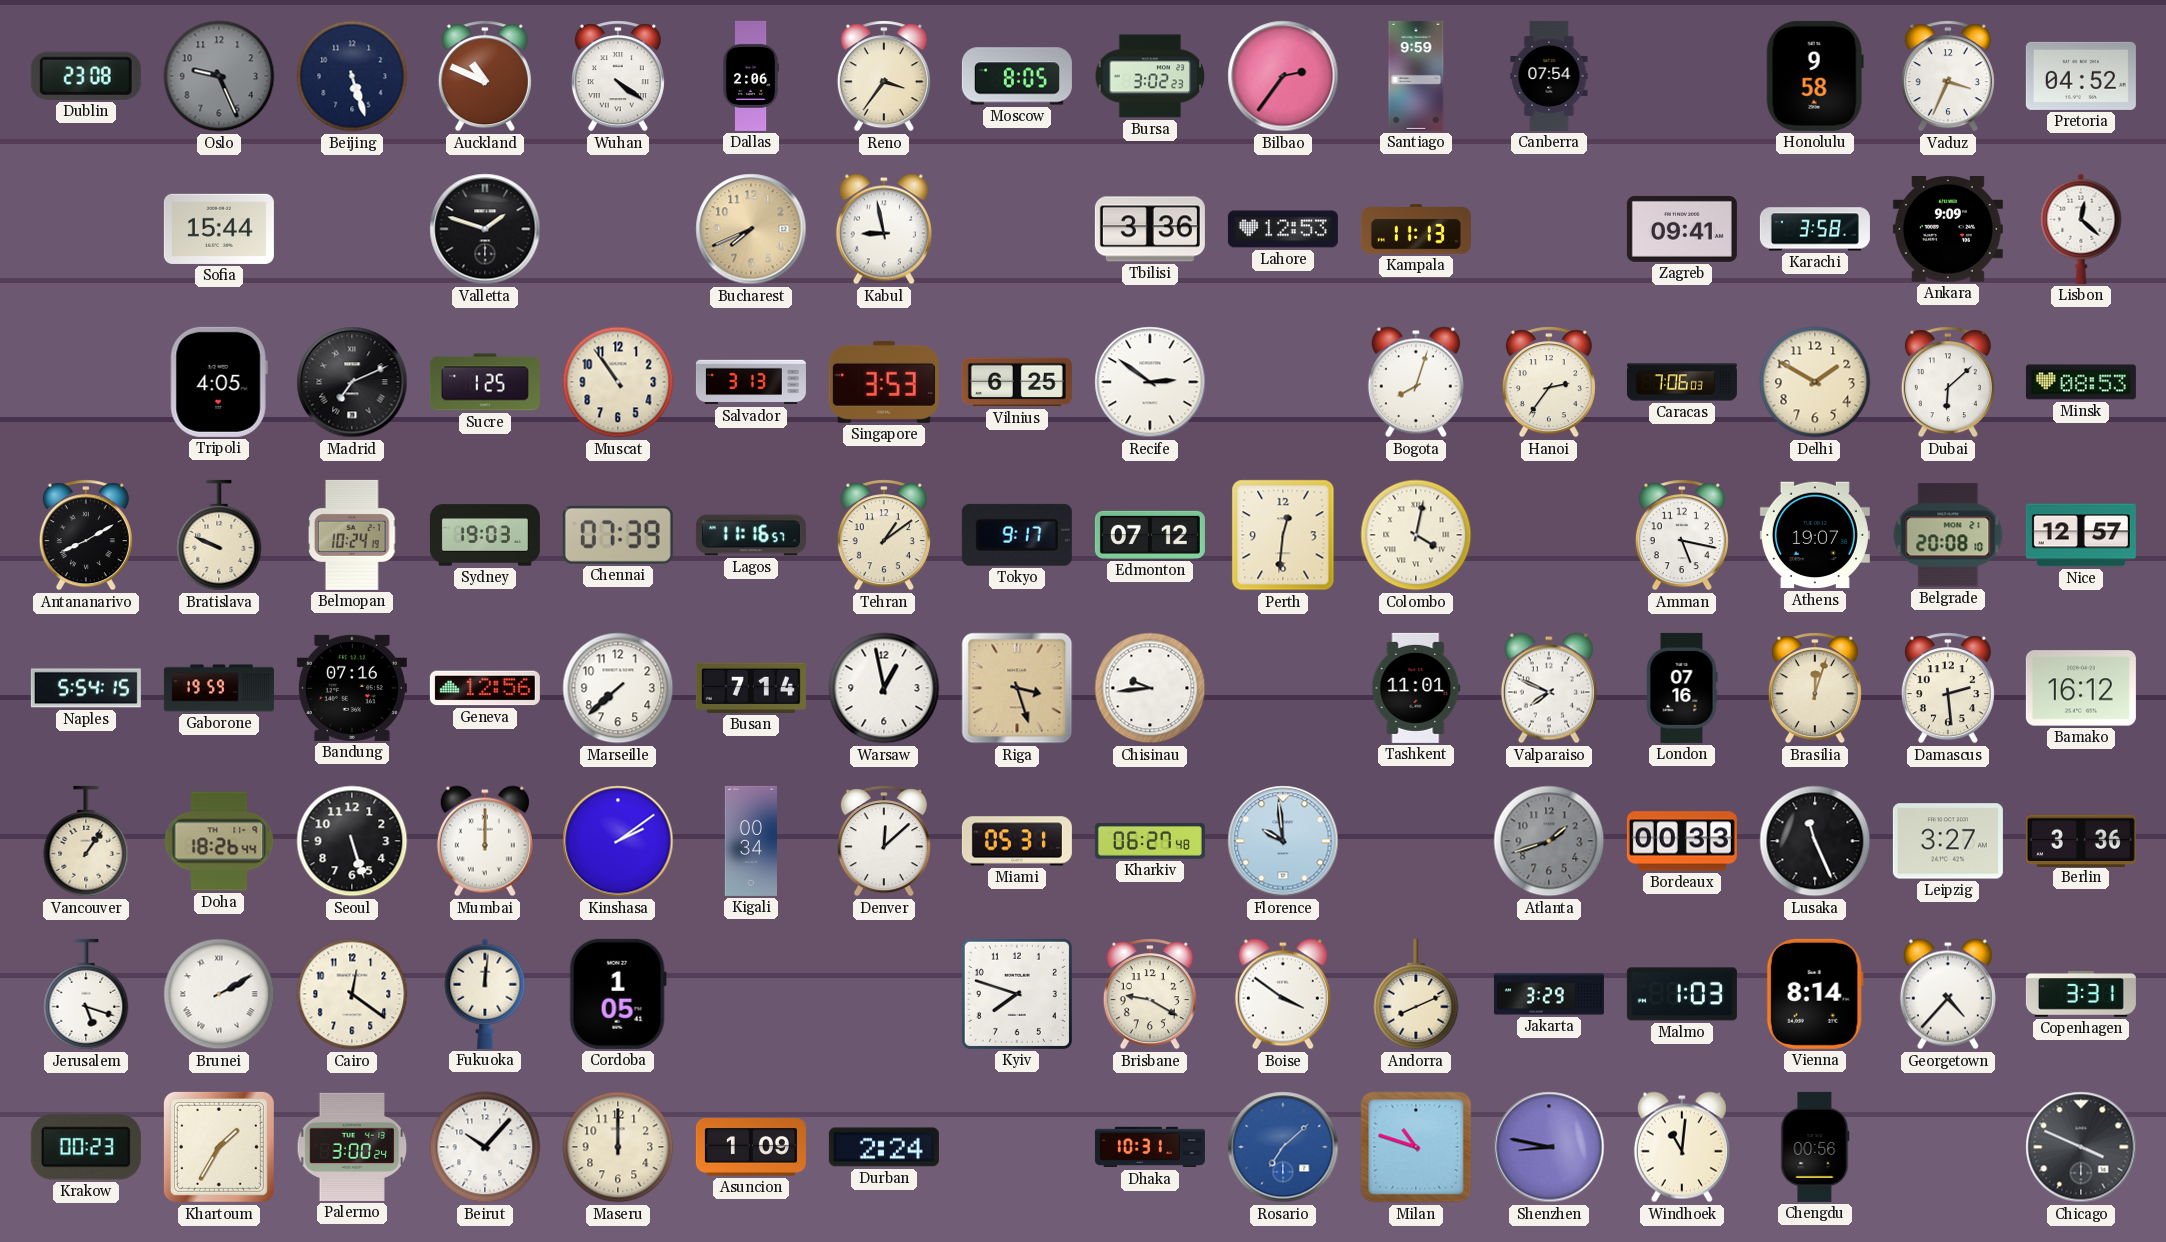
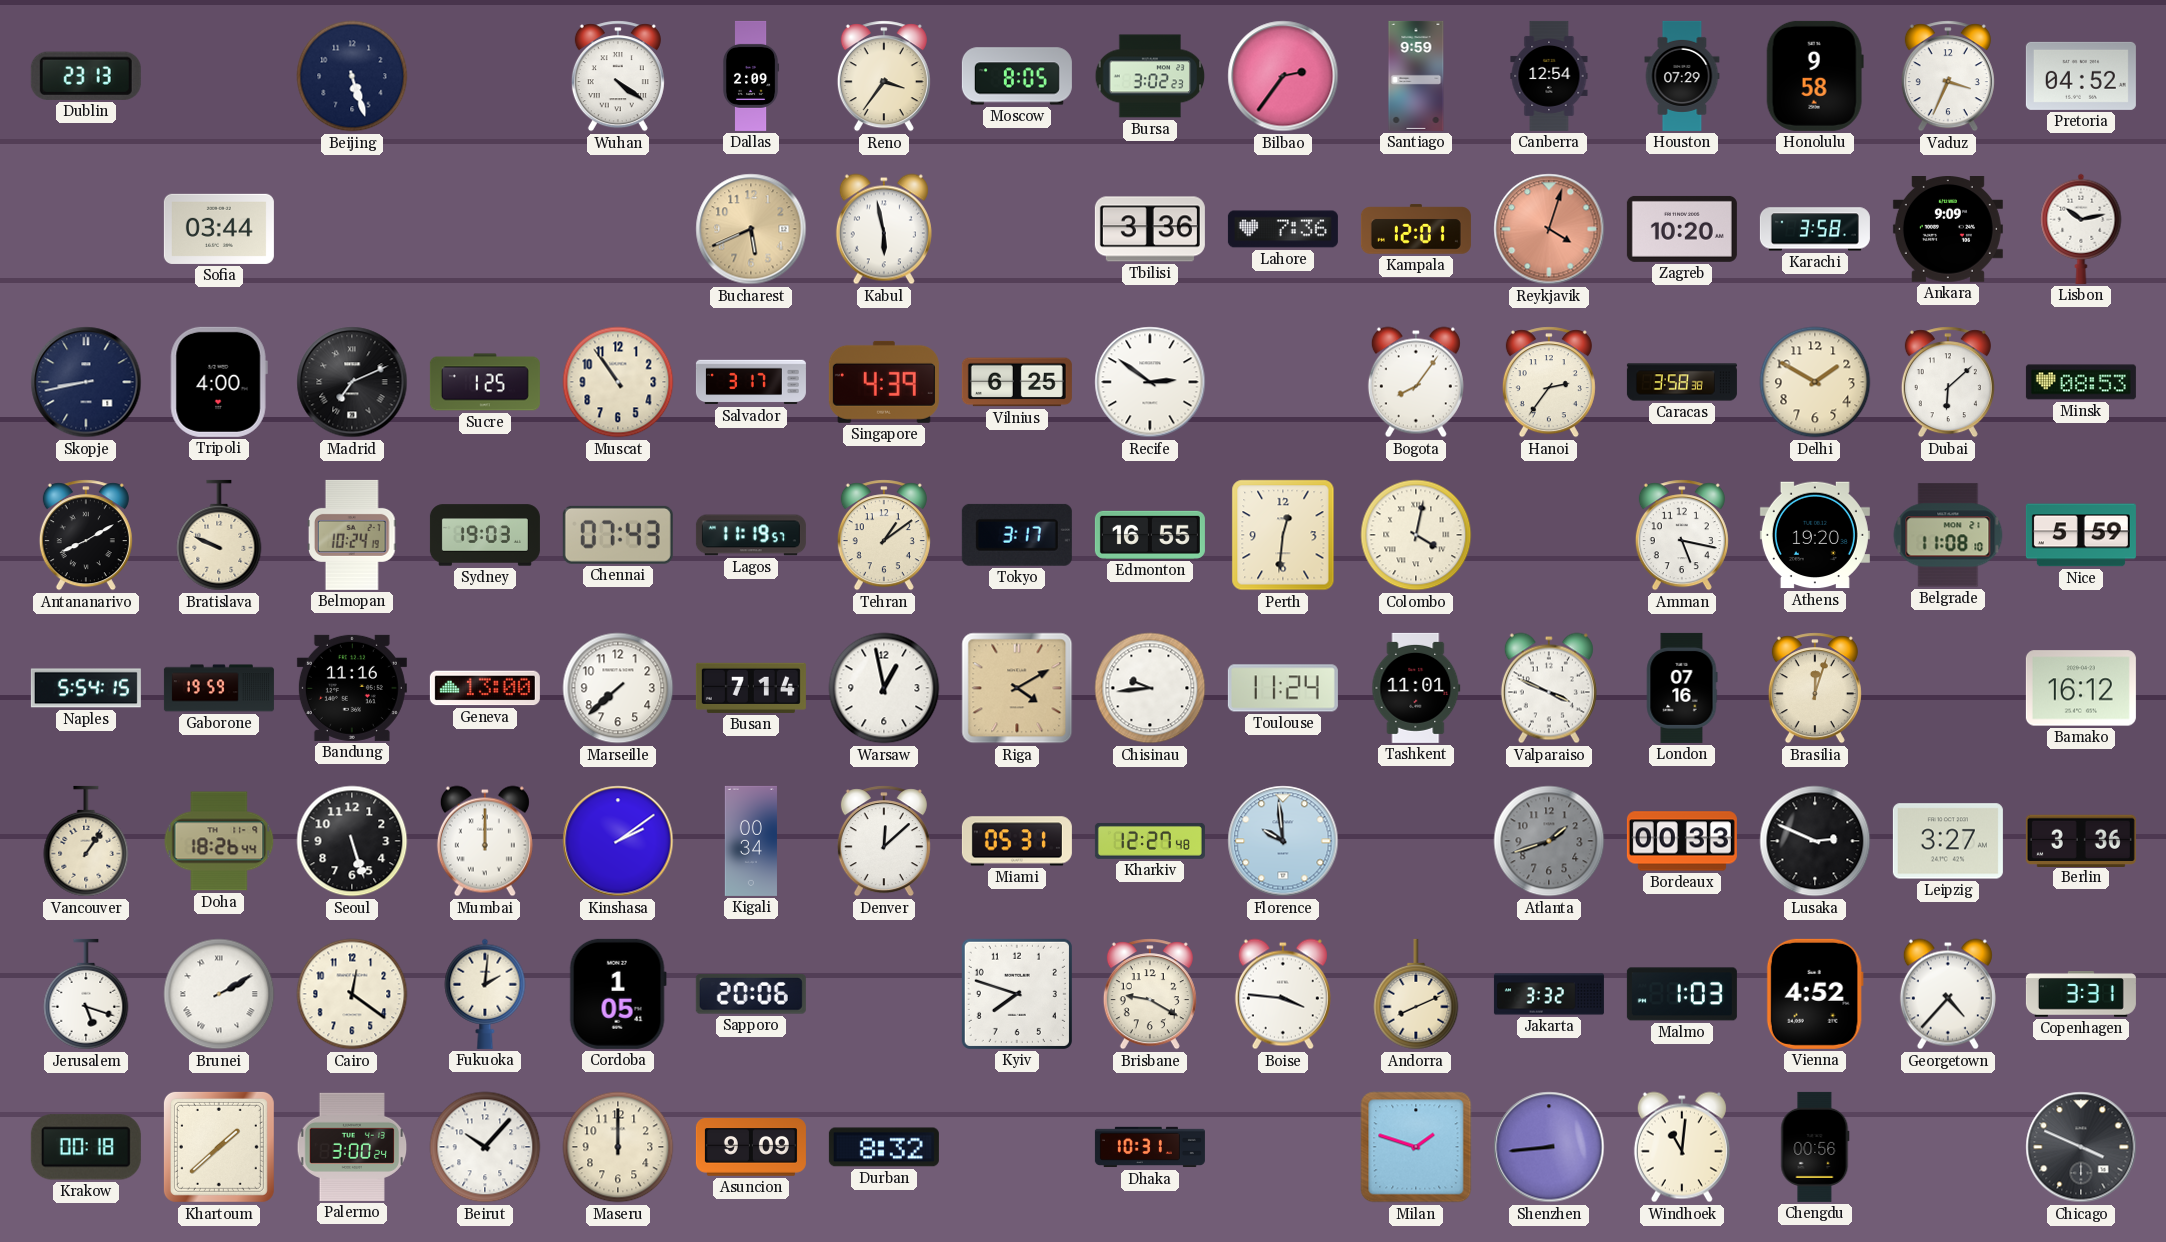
Dublin: 23:08 -> 23:13
Oslo: 9:26 -> none
Auckland: 10:49 -> none
Dallas: 2:06 -> 2:09
Canberra: 07:54 -> 12:54
Houston: none -> 07:29
Sofia: 15:44 -> 03:44
Valletta: 1:48 -> none
Bucharest: 7:41 -> 5:41
Kabul: 8:58 -> 5:58
Lahore: 12:53 -> 7:36
Kampala: 11:13 -> 12:01
Reykjavik: none -> 4:03
Zagreb: 09:41 -> 10:20
Lisbon: 12:22 -> 10:13
Skopje: none -> 8:43
Tripoli: 4:05 -> 4:00
Salvador: 3:13 -> 3:17
Singapore: 3:53 -> 4:39
Bogota: 8:03 -> 8:06
Caracas: 7:06 -> 3:58
Chennai: 07:39 -> 07:43
Lagos: 11:16 -> 11:19
Tokyo: 9:17 -> 3:17
Edmonton: 07:12 -> 16:55
Athens: 19:07 -> 19:20
Belgrade: 20:08 -> 11:08
Nice: 12:57 -> 5:59
Bandung: 07:16 -> 11:16
Geneva: 12:56 -> 13:00
Riga: 3:27 -> 4:10
Toulouse: none -> 11:24
Valparaiso: 7:49 -> 3:49
Damascus: 2:29 -> none
Kharkiv: 06:27 -> 12:27
Lusaka: 11:26 -> 2:49
Fukuoka: 12:01 -> 2:01
Sapporo: none -> 20:06
Boise: 3:51 -> 3:46
Jakarta: 3:29 -> 3:32
Vienna: 8:14 -> 4:52
Krakow: 00:23 -> 00:18
Khartoum: 1:35 -> 1:38
Asuncion: 1:09 -> 9:09
Durban: 2:24 -> 8:32
Rosario: 7:08 -> none
Milan: 10:48 -> 1:48
Shenzhen: 8:47 -> 8:44
